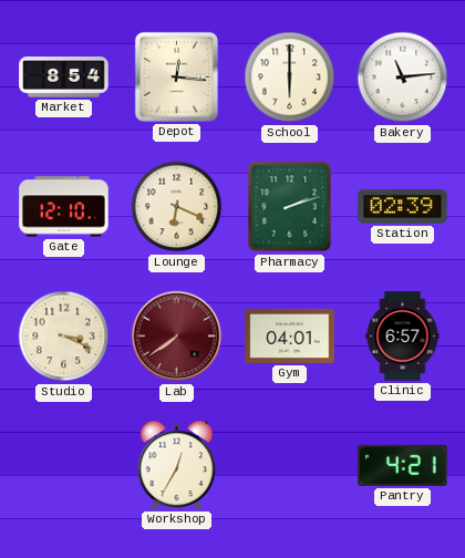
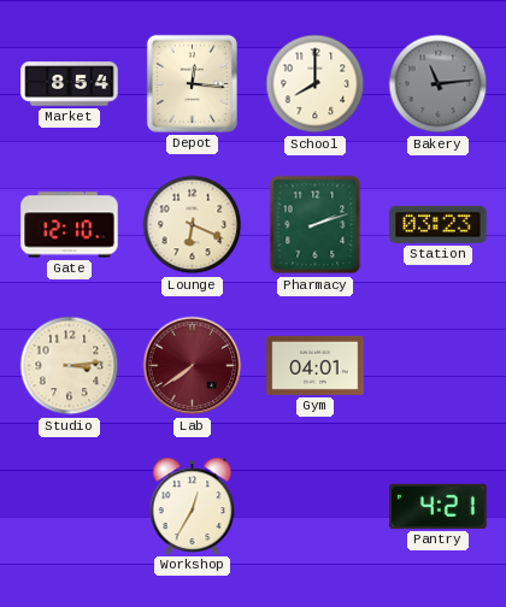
School: 6:00 -> 8:00
Bakery dial: white -> grey
Station: 02:39 -> 03:23
Studio: 3:19 -> 3:14
Clinic: 6:57 -> none
